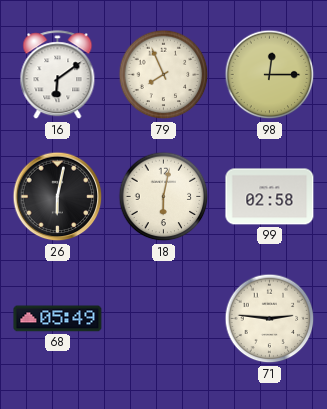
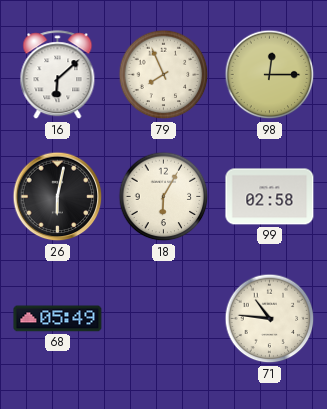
16: 6:09 -> 6:08
18: 6:02 -> 6:05
71: 2:46 -> 10:46
